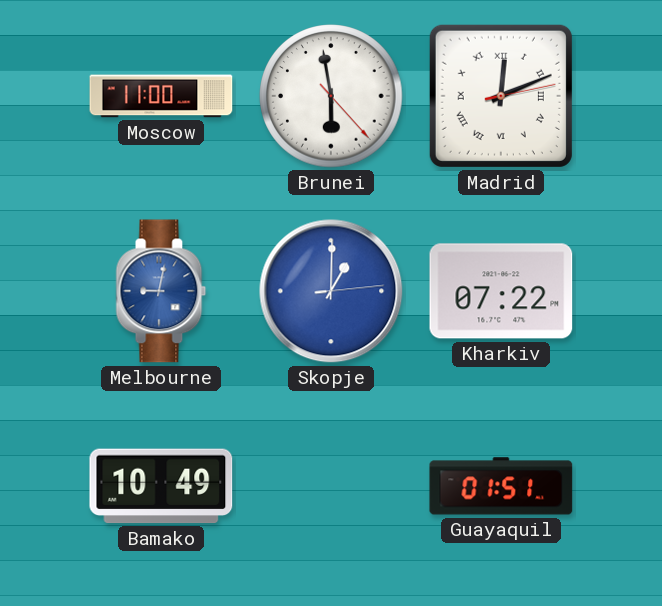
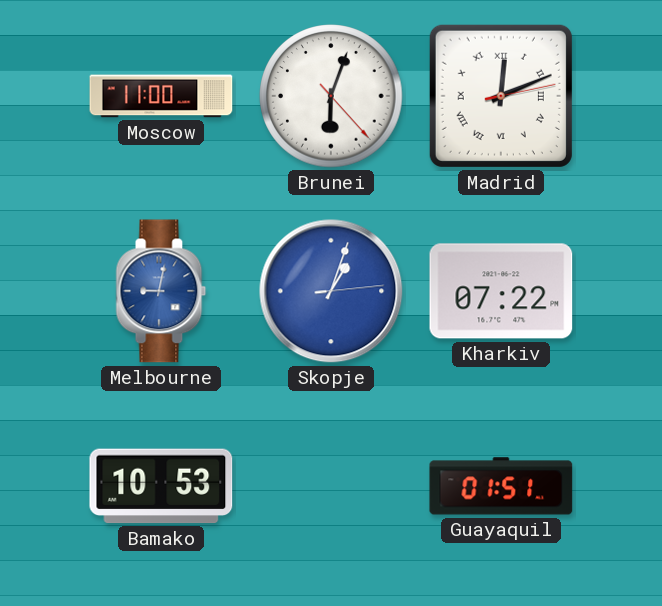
Brunei: 5:58 -> 6:03
Skopje: 1:00 -> 1:03
Bamako: 10:49 -> 10:53
